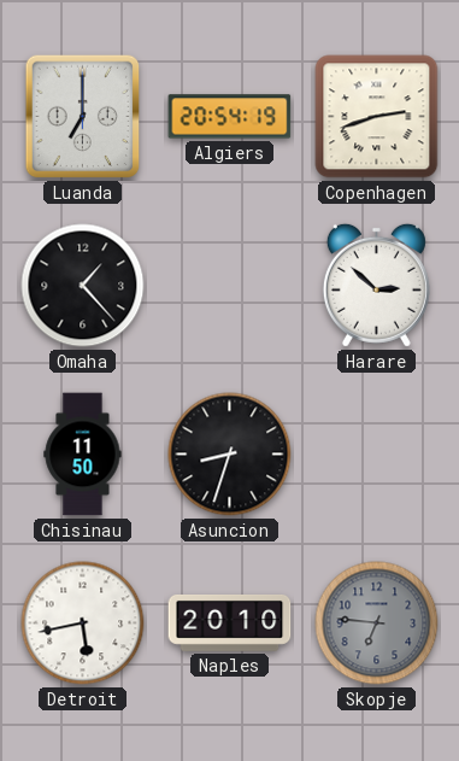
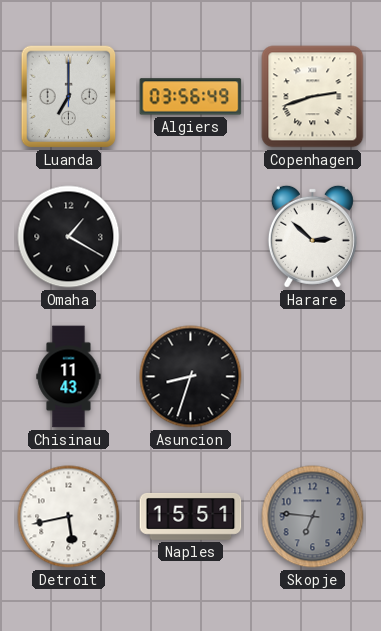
Algiers: 20:54 -> 03:56
Omaha: 1:23 -> 1:20
Chisinau: 11:50 -> 11:43
Naples: 20:10 -> 15:51
